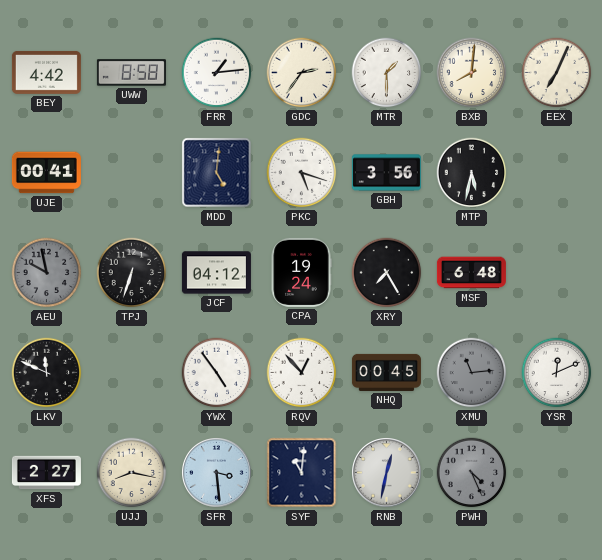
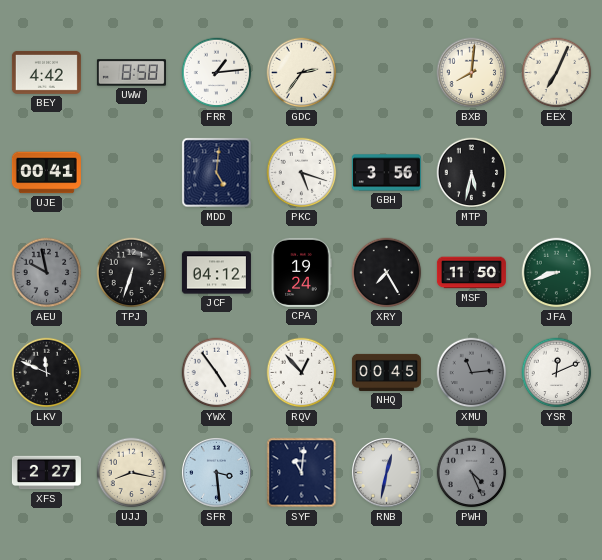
MTR: 1:30 -> none
MSF: 6:48 -> 11:50
JFA: none -> 8:42
